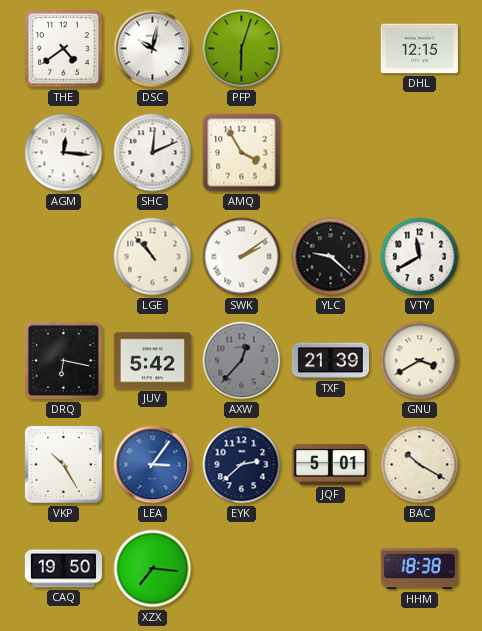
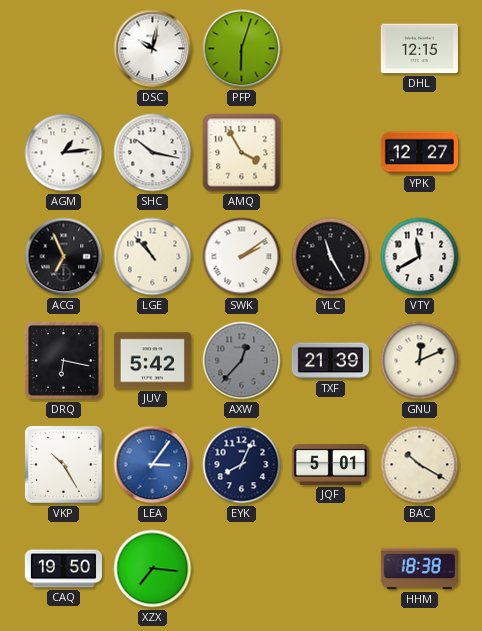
THE: 4:39 -> none
AGM: 12:16 -> 1:14
SHC: 12:11 -> 10:17
YPK: none -> 12:27
ACG: none -> 6:56
YLC: 9:22 -> 11:25
GNU: 3:40 -> 12:11
EYK: 2:38 -> 8:04
